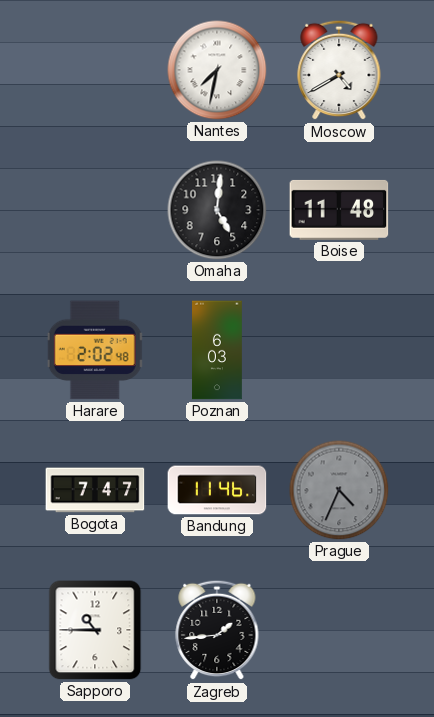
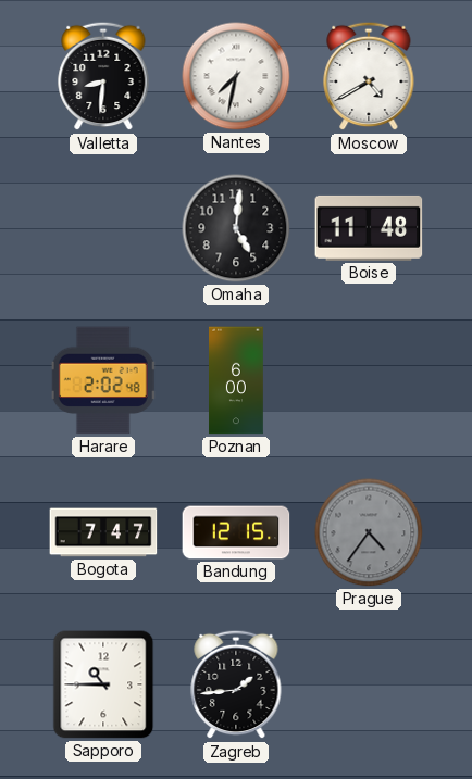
Valletta: none -> 8:31
Poznan: 6:03 -> 6:00
Bandung: 11:46 -> 12:15
Prague: 4:34 -> 4:36
